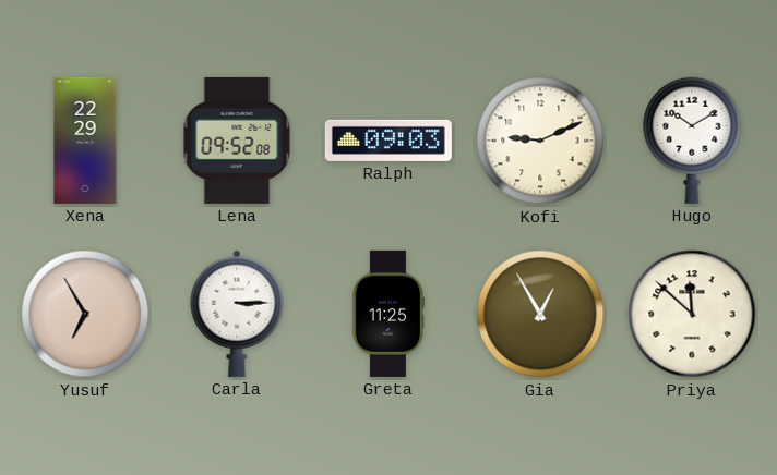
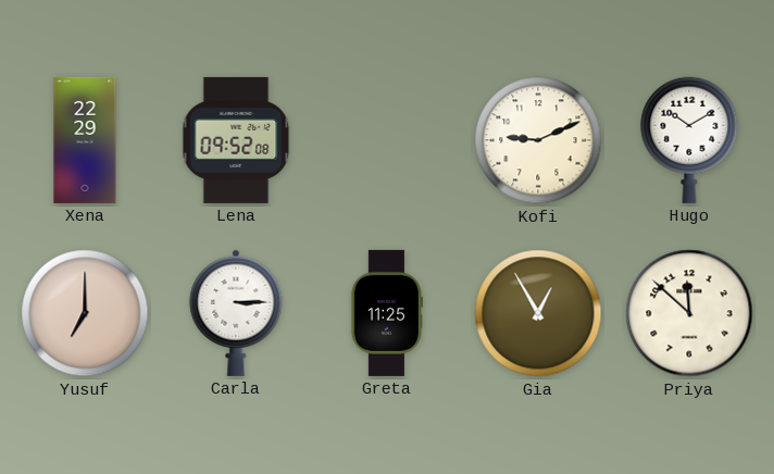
Ralph: 09:03 -> none
Yusuf: 6:55 -> 7:00
